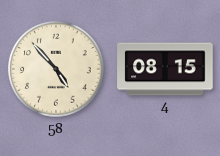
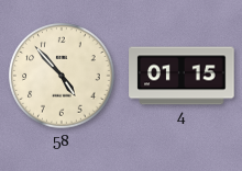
4: 08:15 -> 01:15
